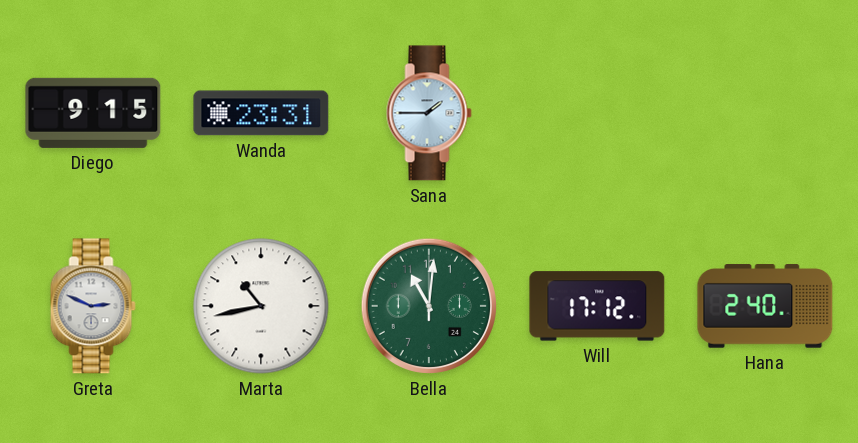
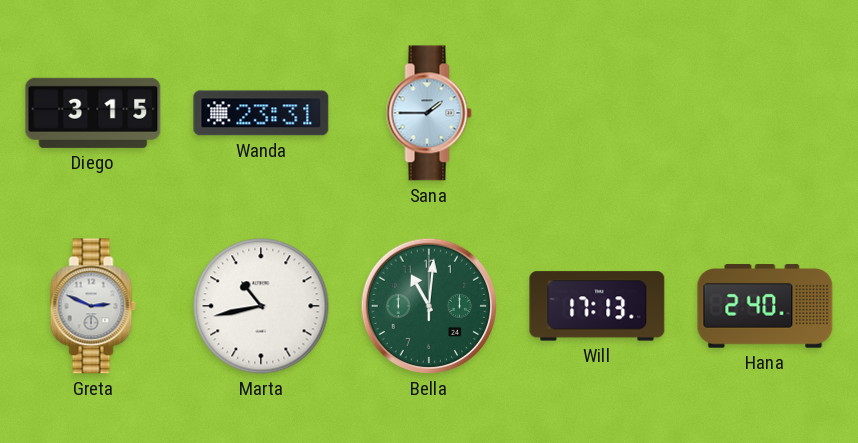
Diego: 9:15 -> 3:15
Will: 17:12 -> 17:13
